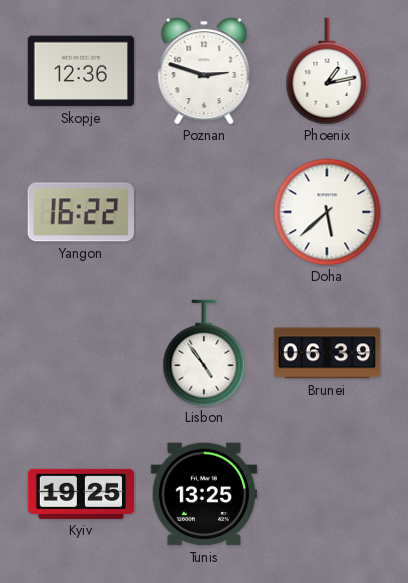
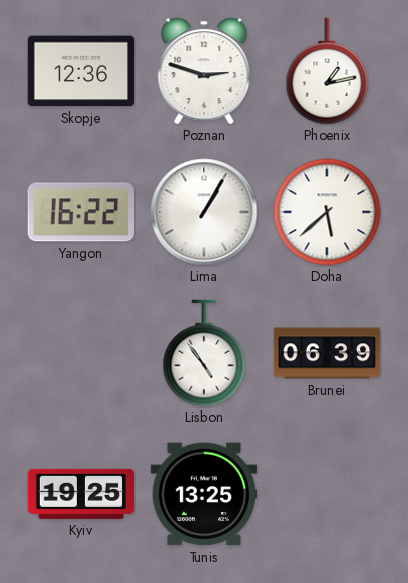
Lima: none -> 1:05
